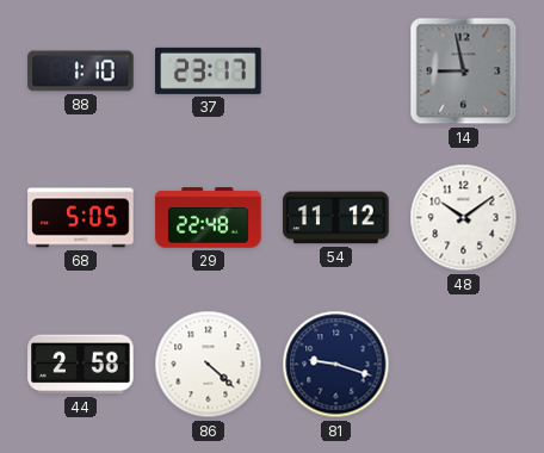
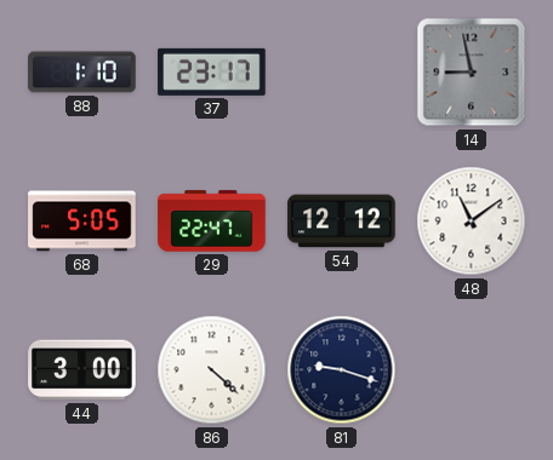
29: 22:48 -> 22:47
54: 11:12 -> 12:12
48: 10:09 -> 11:09
44: 2:58 -> 3:00
